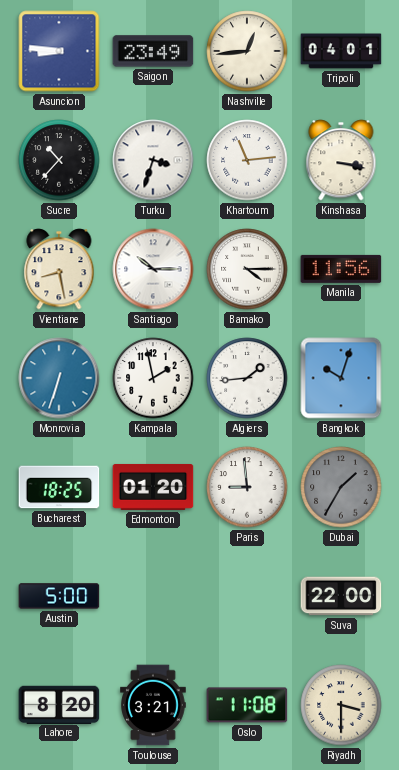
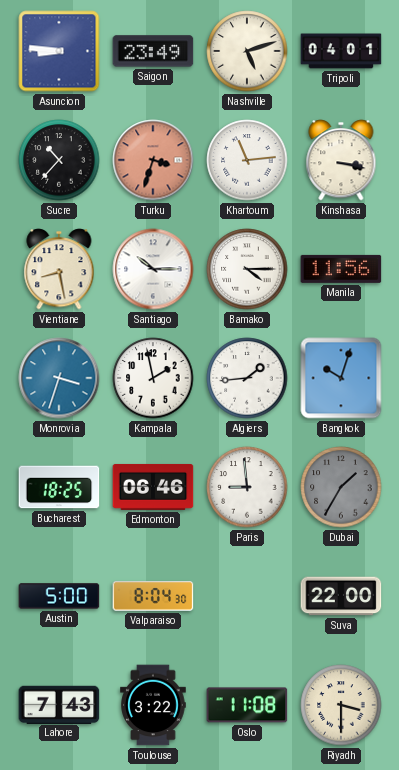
Nashville: 12:44 -> 5:12
Turku dial: white -> salmon
Monrovia: 6:33 -> 3:33
Edmonton: 01:20 -> 06:46
Valparaiso: none -> 8:04
Lahore: 8:20 -> 7:43
Toulouse: 3:21 -> 3:22
